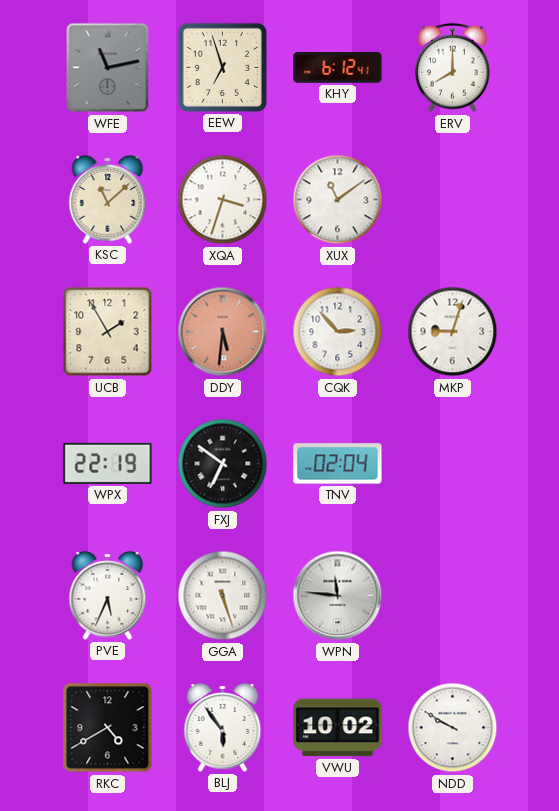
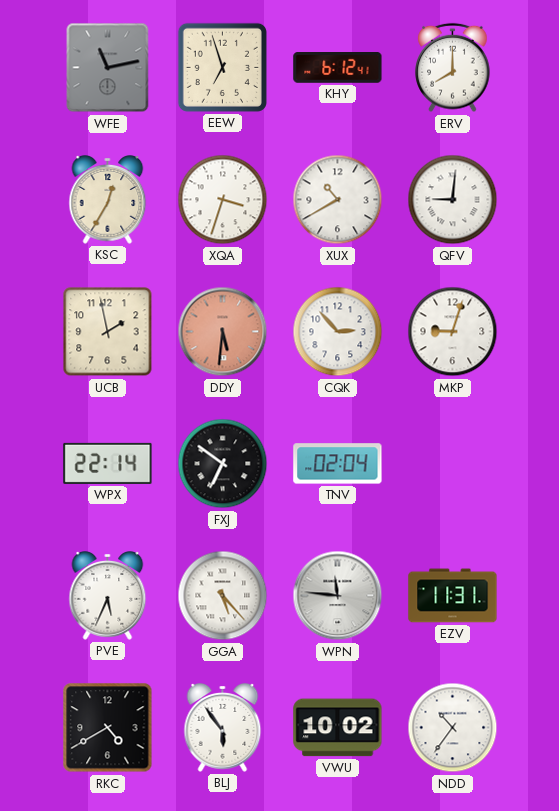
KSC: 11:08 -> 12:35
XUX: 11:09 -> 10:40
QFV: none -> 9:01
UCB: 1:55 -> 1:58
WPX: 22:19 -> 22:14
GGA: 5:27 -> 5:23
EZV: none -> 11:31
NDD: 9:50 -> 10:36
